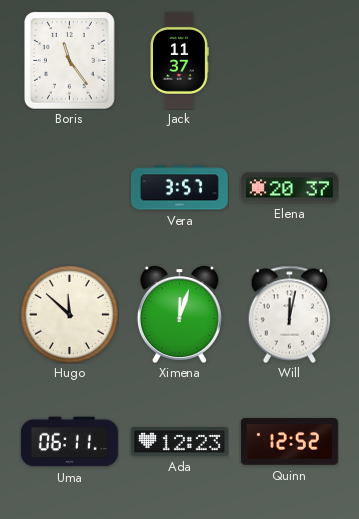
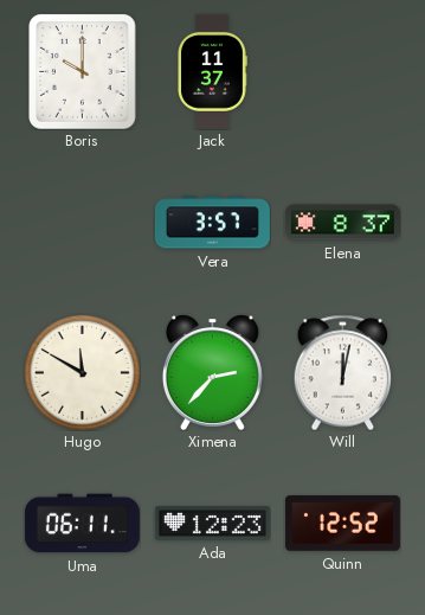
Boris: 11:24 -> 10:00
Elena: 20:37 -> 8:37
Hugo: 11:52 -> 11:50
Ximena: 12:03 -> 2:37
